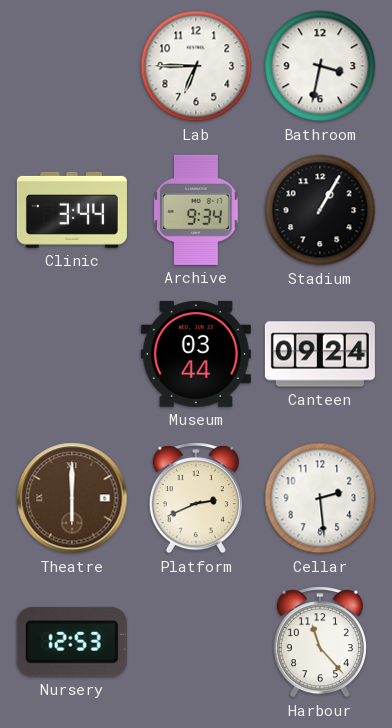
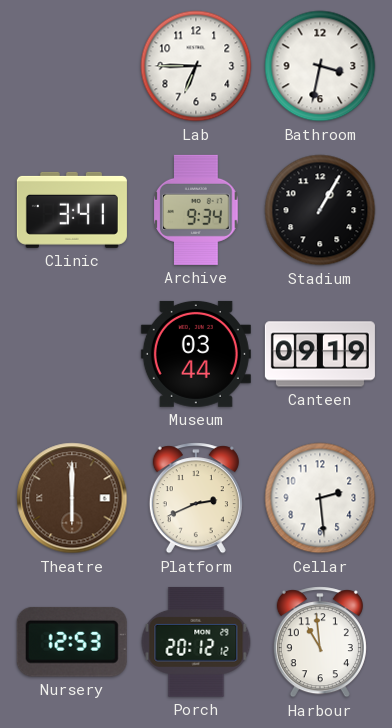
Clinic: 3:44 -> 3:41
Canteen: 09:24 -> 09:19
Porch: none -> 20:12
Harbour: 11:23 -> 10:59
